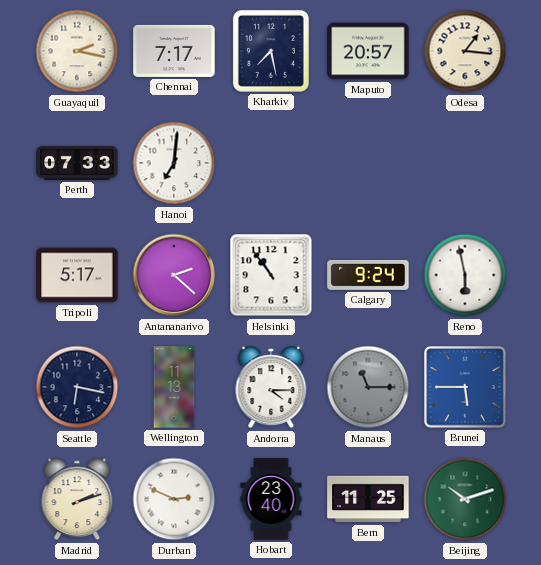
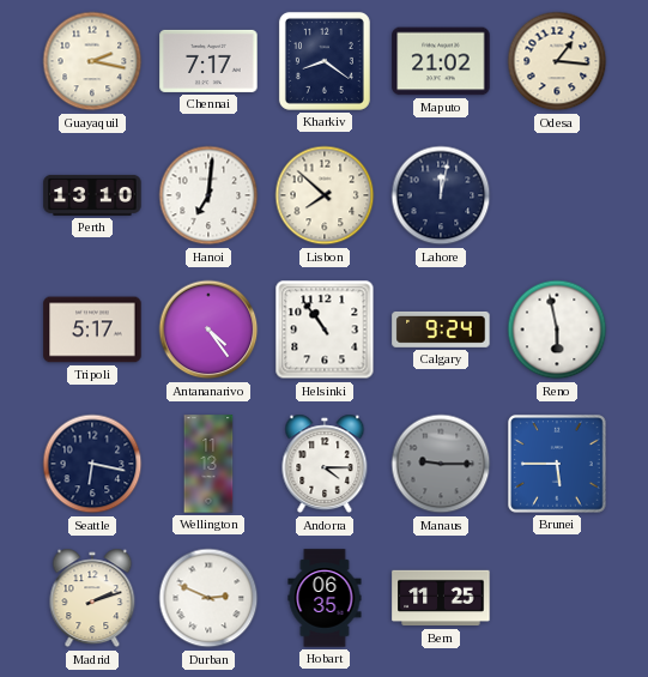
Kharkiv: 7:28 -> 8:21
Maputo: 20:57 -> 21:02
Perth: 07:33 -> 13:10
Lisbon: none -> 7:52
Lahore: none -> 12:02
Antananarivo: 2:22 -> 4:24
Manaus: 11:15 -> 9:15
Hobart: 23:40 -> 06:35
Beijing: 10:12 -> none
